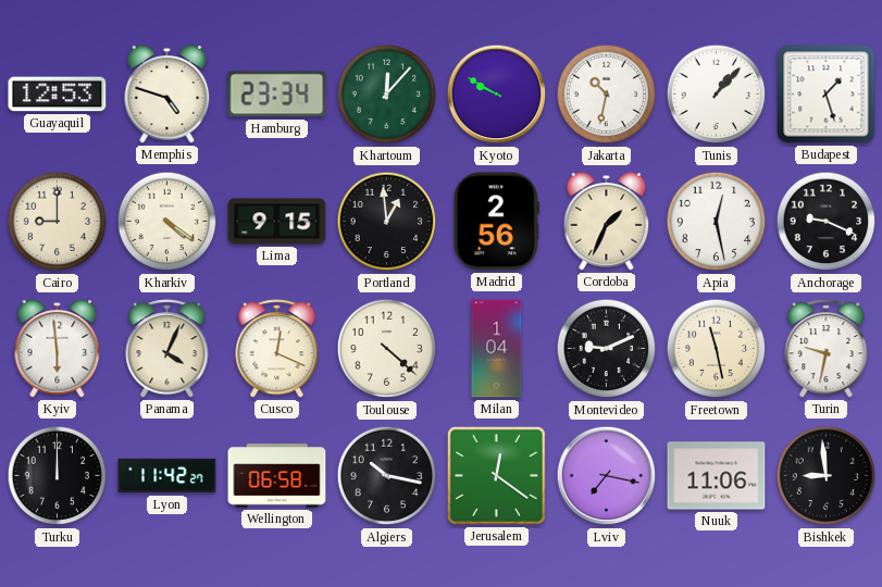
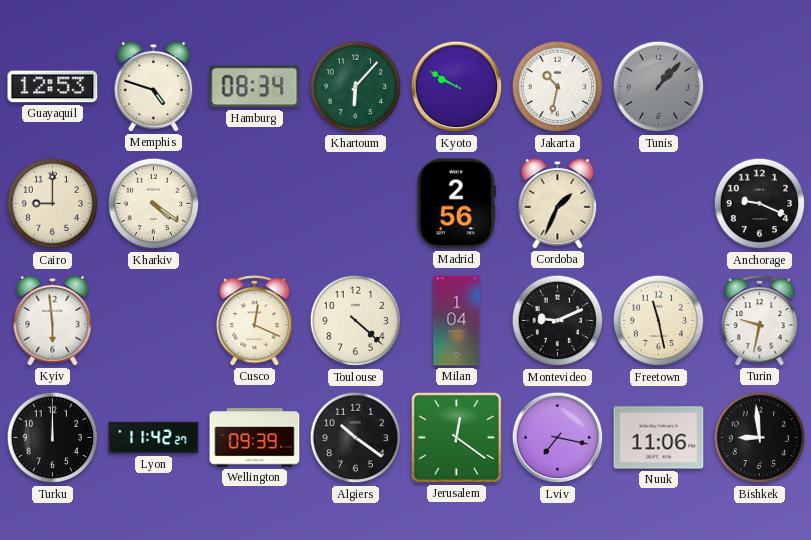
Hamburg: 23:34 -> 08:34
Khartoum: 12:07 -> 6:07
Tunis dial: white -> grey
Budapest: 1:27 -> none
Lima: 9:15 -> none
Portland: 12:59 -> none
Apia: 12:28 -> none
Panama: 4:04 -> none
Wellington: 06:58 -> 09:39
Algiers: 10:17 -> 10:21
